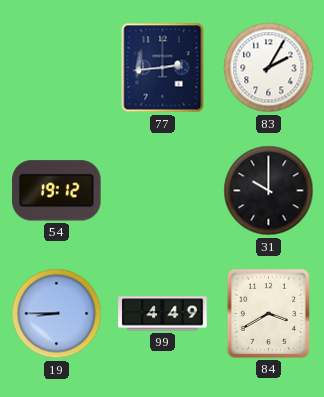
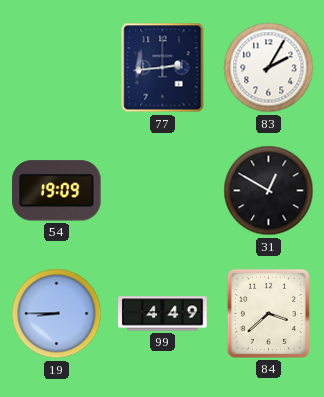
54: 19:12 -> 19:09
31: 10:00 -> 12:50
84: 3:40 -> 3:38
